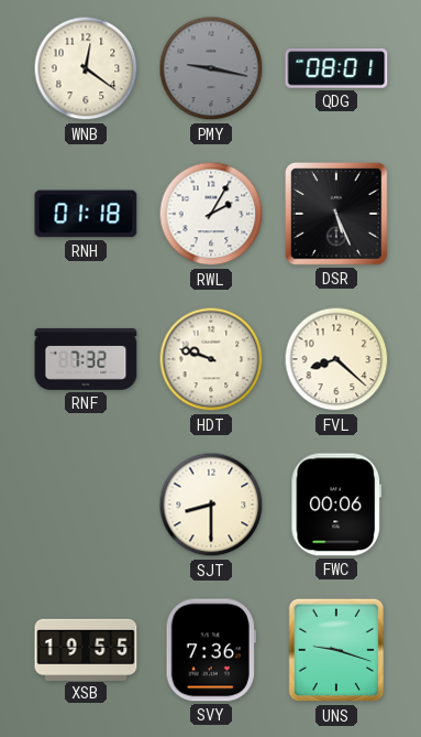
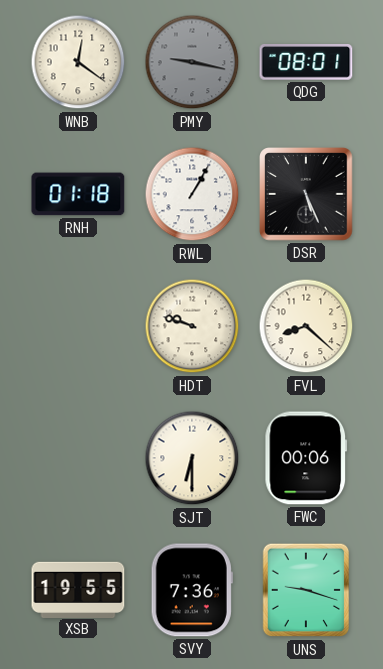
RWL: 2:05 -> 1:05
RNF: 7:32 -> none
SJT: 8:30 -> 6:30
